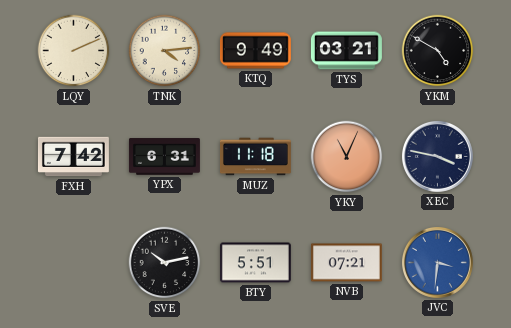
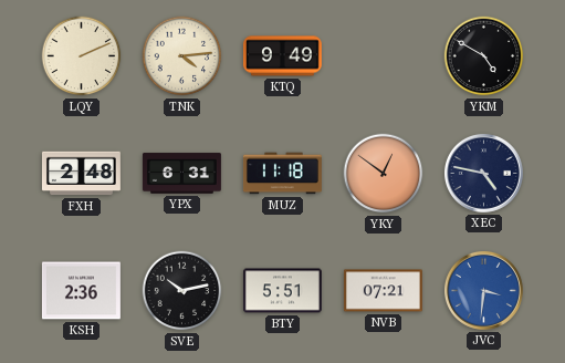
TYS: 03:21 -> none
FXH: 7:42 -> 2:48
YKY: 11:04 -> 12:51
XEC: 3:47 -> 4:47
KSH: none -> 2:36
